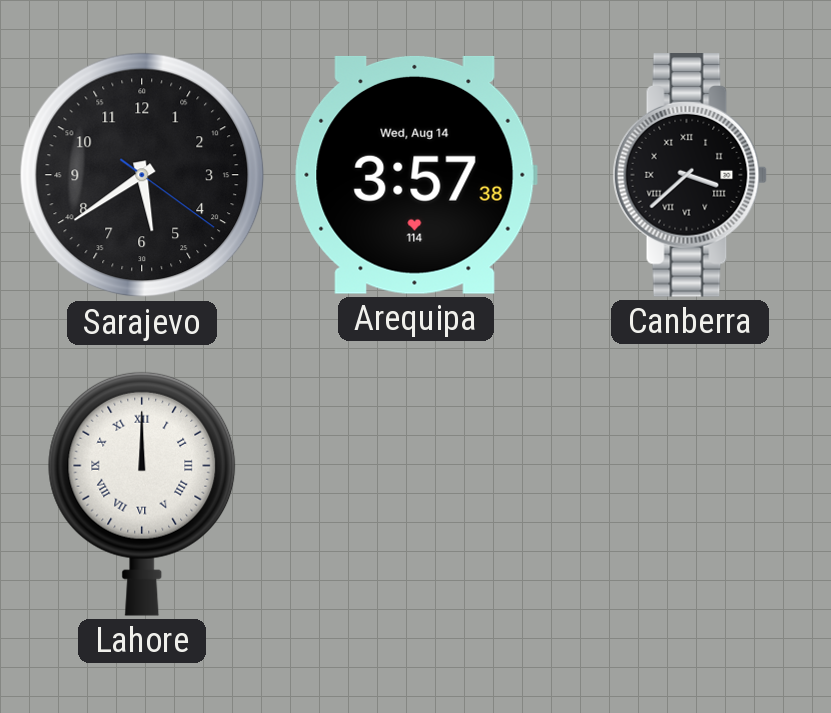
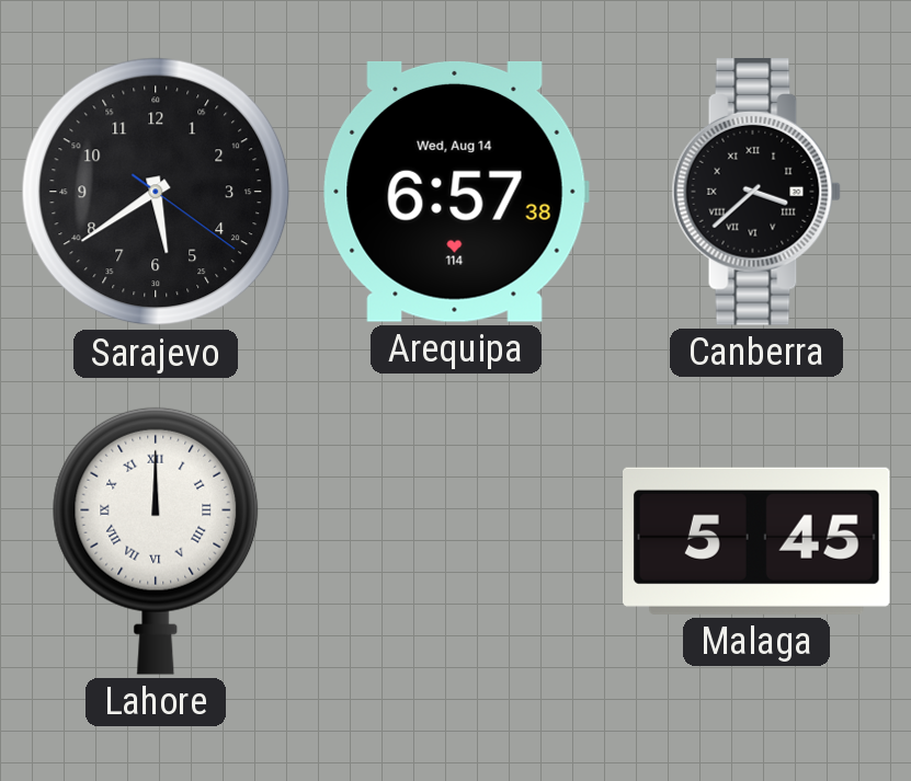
Arequipa: 3:57 -> 6:57
Malaga: none -> 5:45
